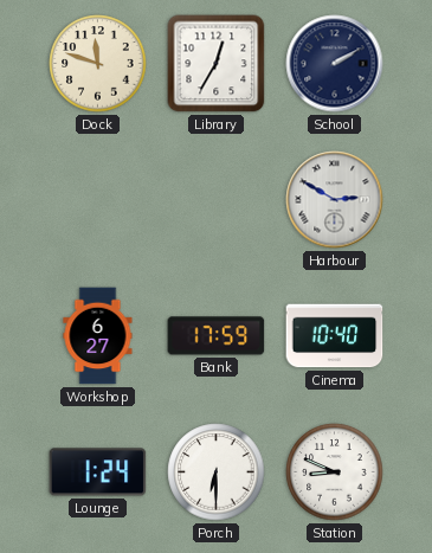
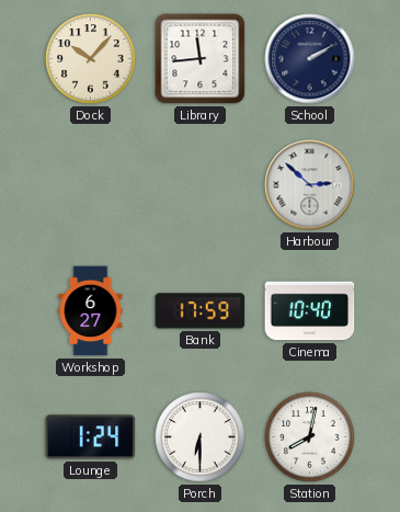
Dock: 11:48 -> 10:07
Library: 12:35 -> 11:44
Harbour: 2:50 -> 2:52
Station: 8:49 -> 8:02
